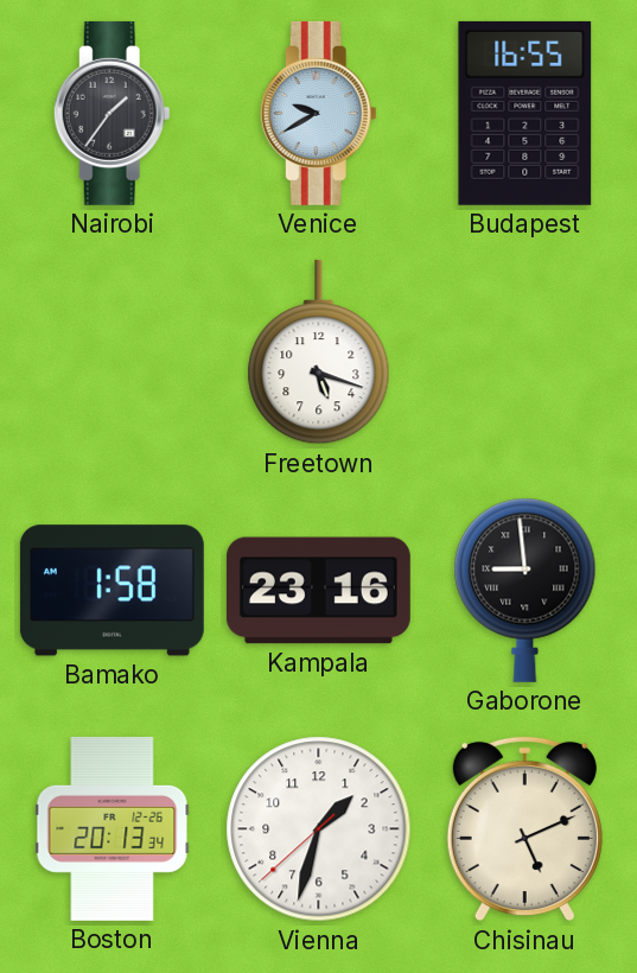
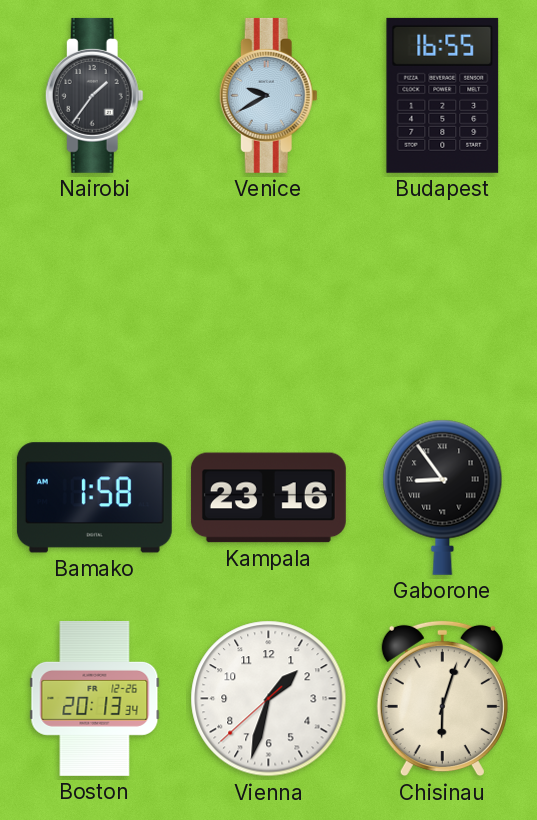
Freetown: 5:18 -> none
Gaborone: 8:59 -> 8:54
Chisinau: 5:11 -> 6:03
